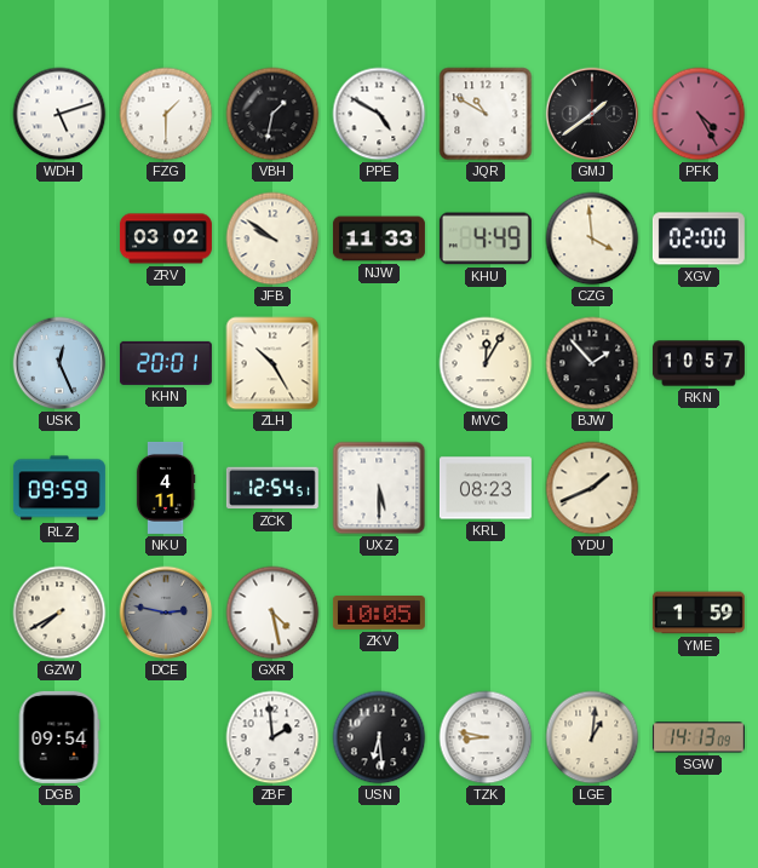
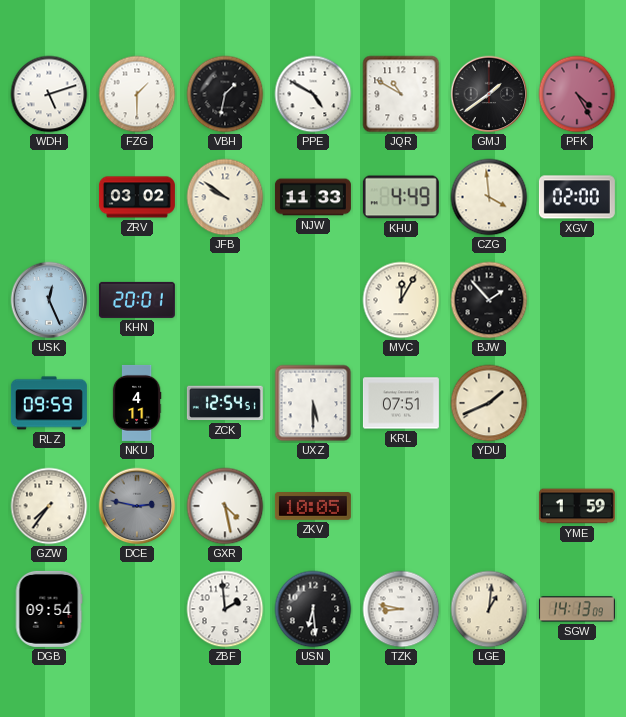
ZLH: 10:25 -> none
RKN: 10:57 -> none
KRL: 08:23 -> 07:51
GZW: 7:40 -> 7:36
